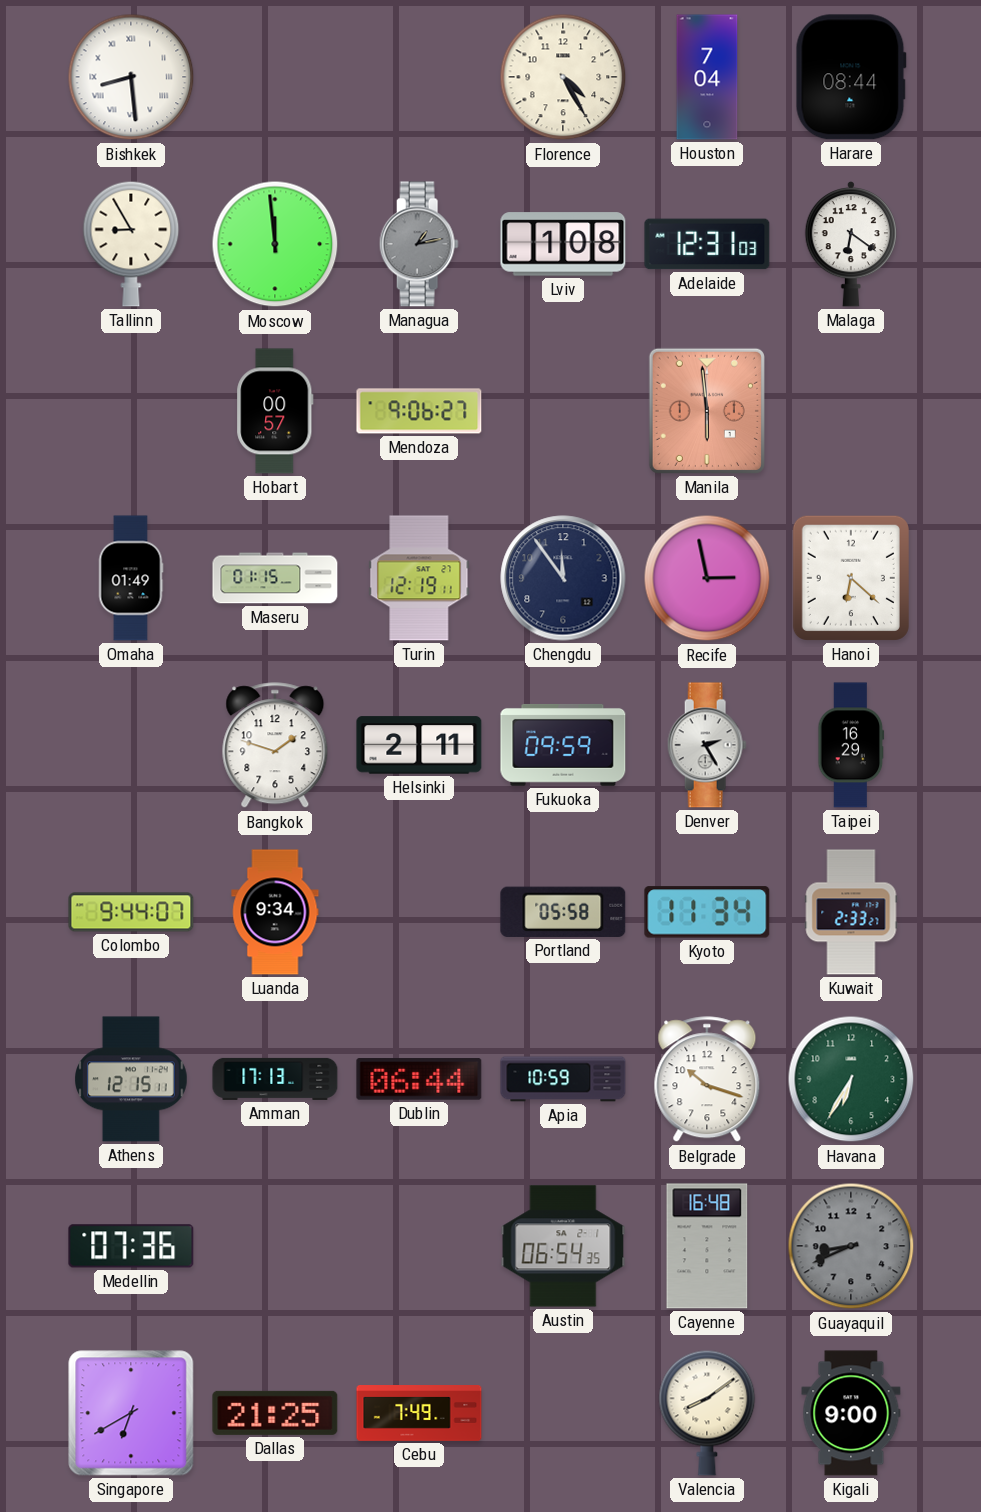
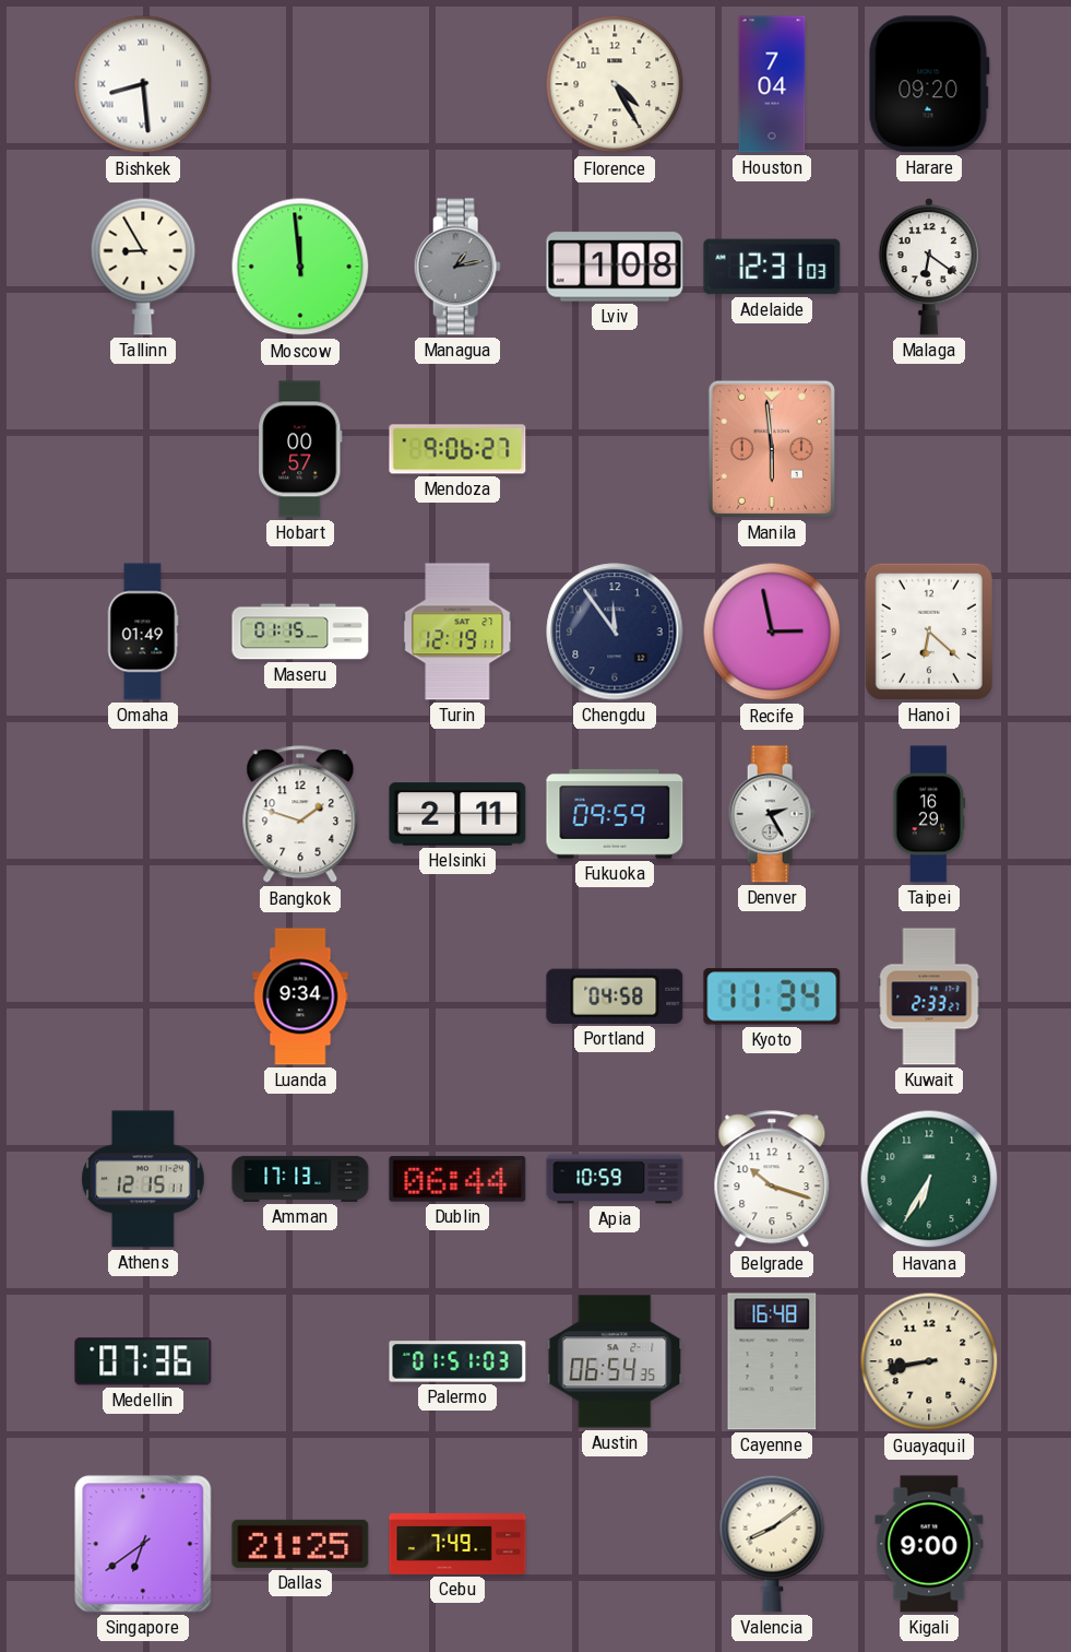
Harare: 08:44 -> 09:20
Colombo: 9:44 -> none
Portland: 05:58 -> 04:58
Palermo: none -> 01:51
Guayaquil: 8:41 -> 8:43
Guayaquil dial: grey -> cream
Singapore: 6:40 -> 6:39
